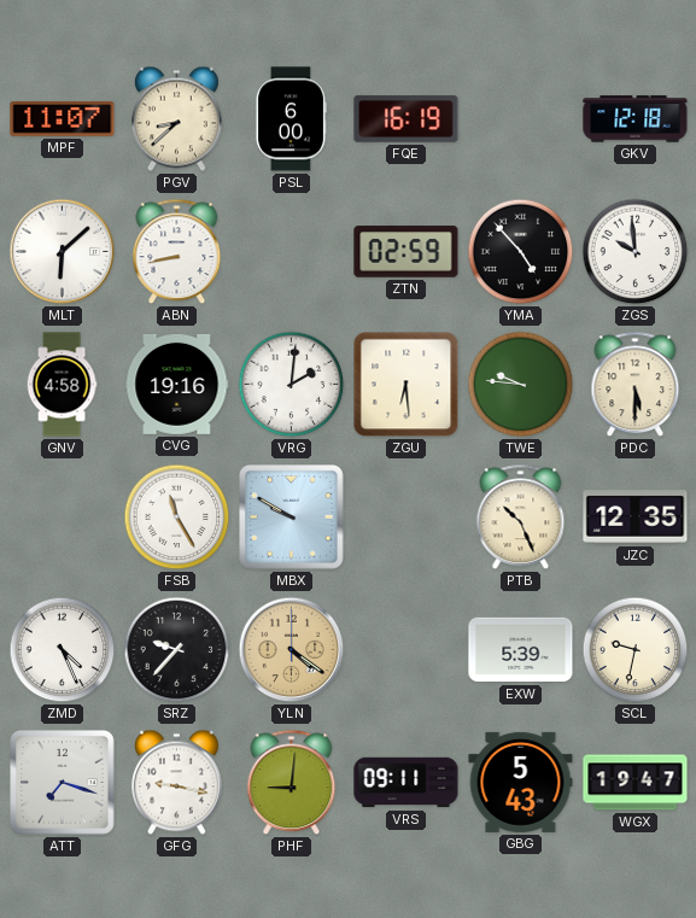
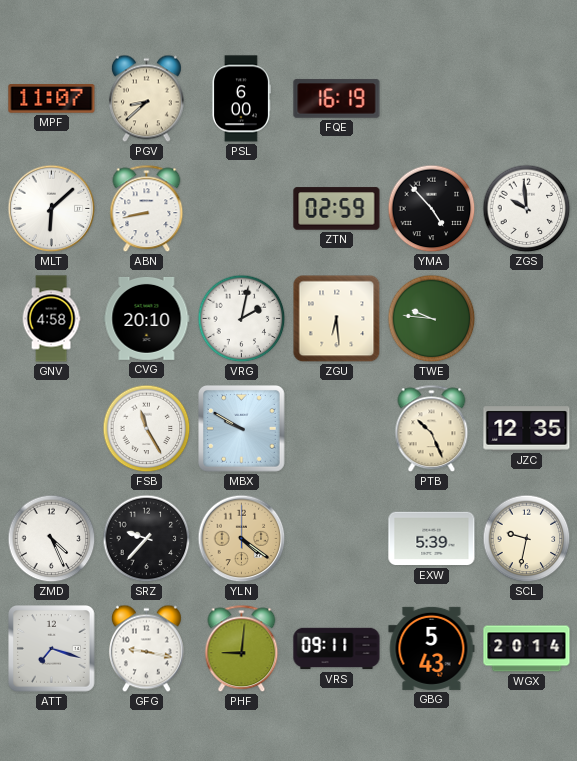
GKV: 12:18 -> none
CVG: 19:16 -> 20:10
VRG: 2:01 -> 2:02
PDC: 5:30 -> none
WGX: 19:47 -> 20:14
